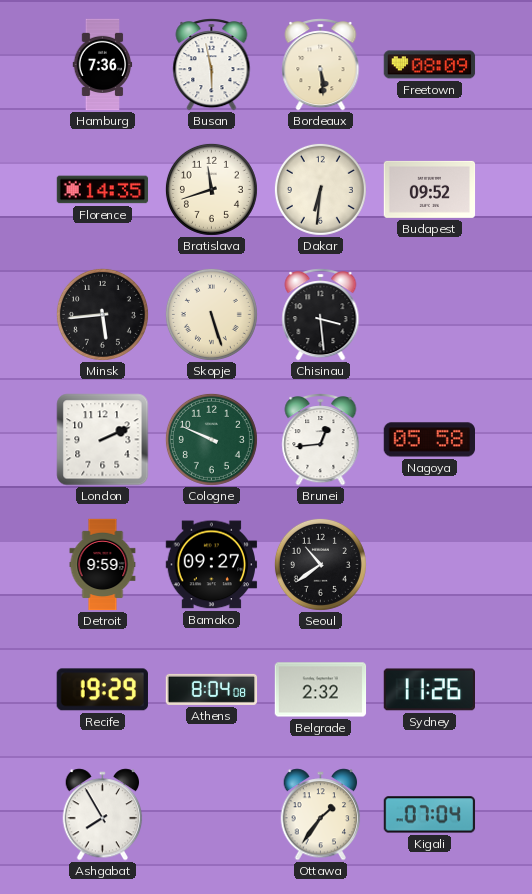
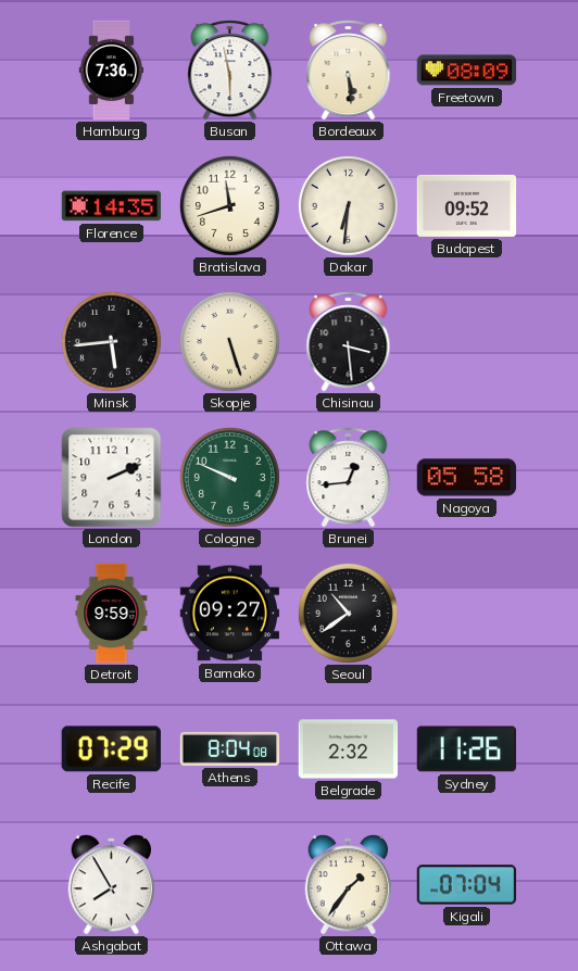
Recife: 19:29 -> 07:29
